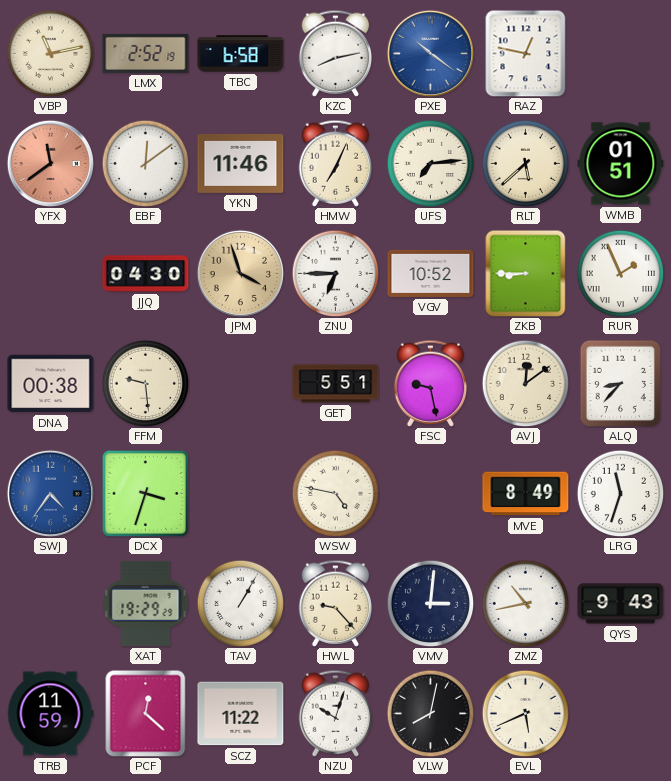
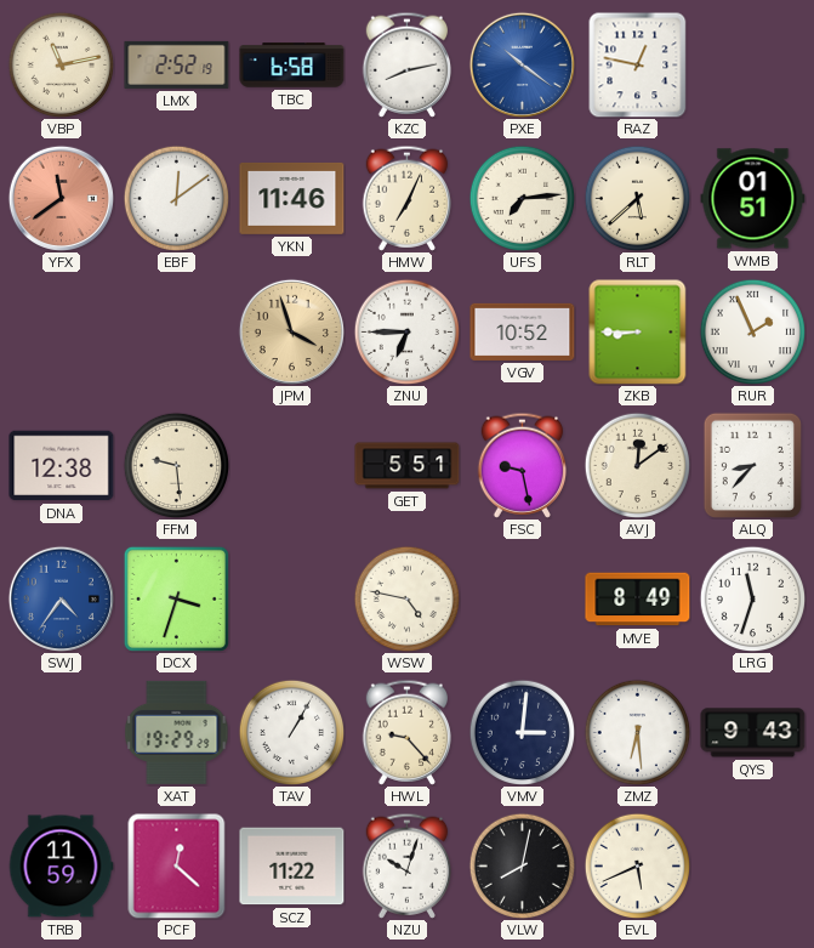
JJQ: 04:30 -> none
DNA: 00:38 -> 12:38
ZMZ: 10:43 -> 6:29
